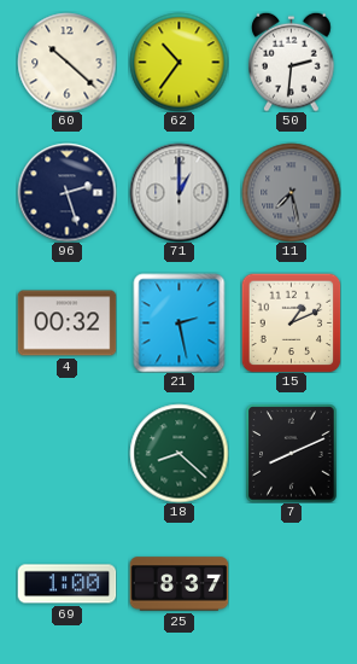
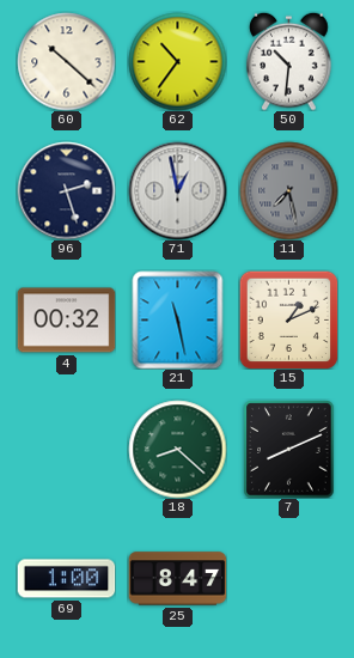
50: 2:31 -> 10:31
71: 1:00 -> 12:58
21: 2:28 -> 11:28
25: 8:37 -> 8:47
